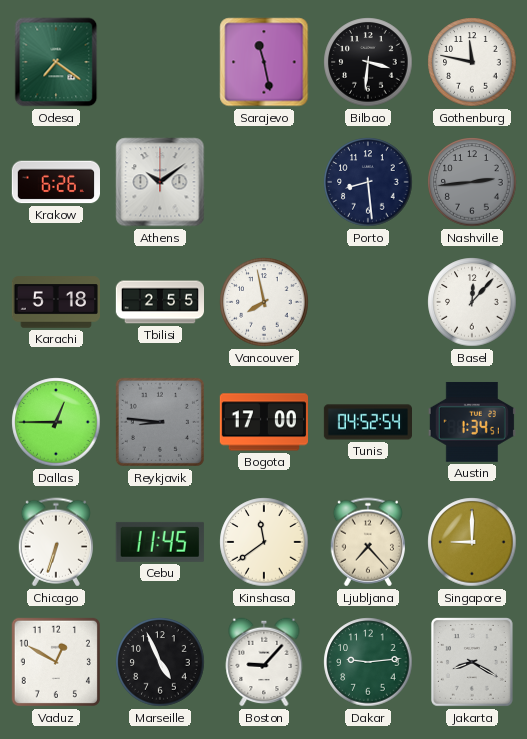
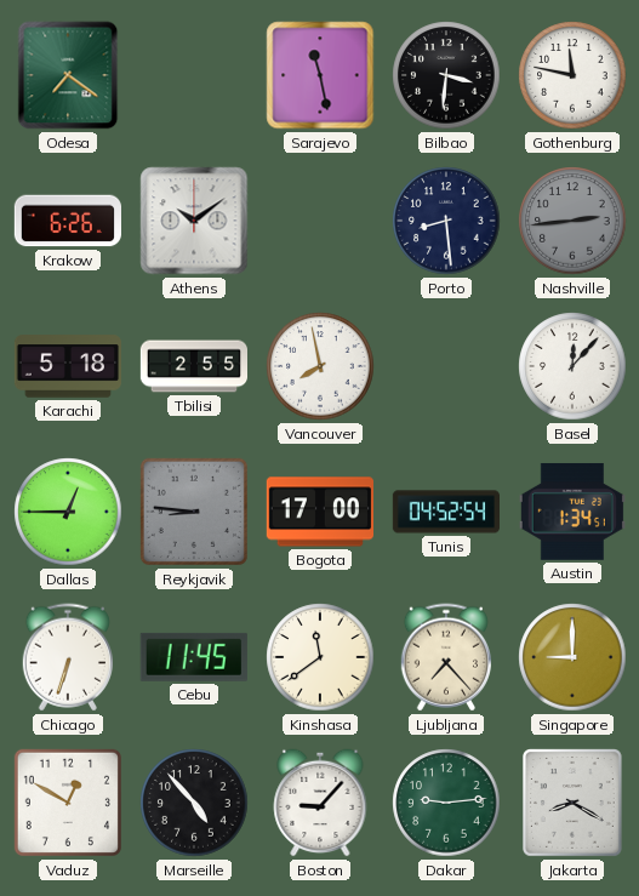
Marseille: 4:56 -> 4:53
